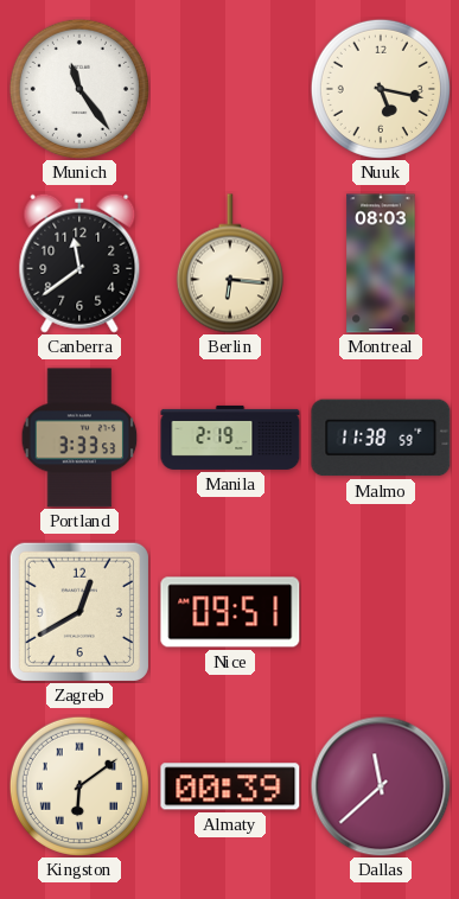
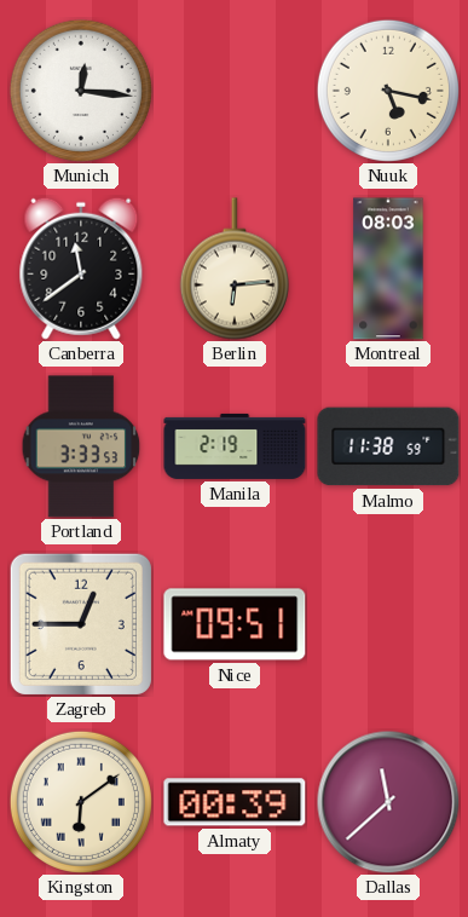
Munich: 11:24 -> 12:16
Berlin: 6:16 -> 6:14
Zagreb: 12:40 -> 12:45
